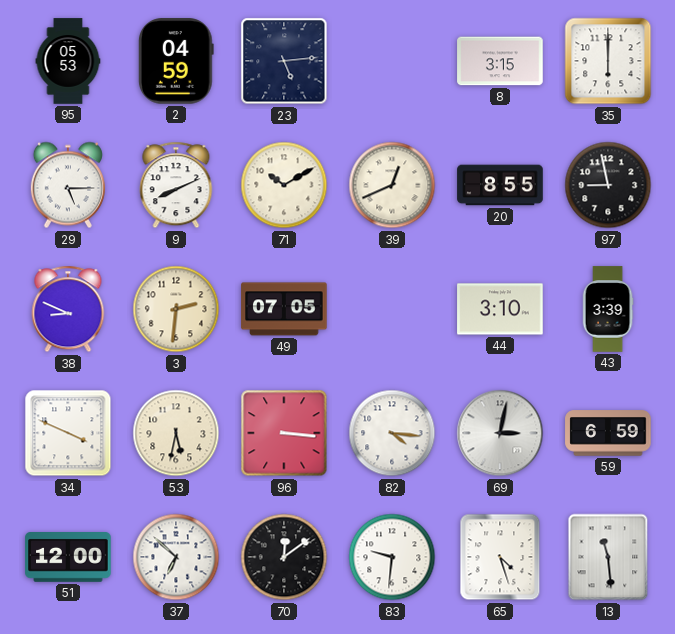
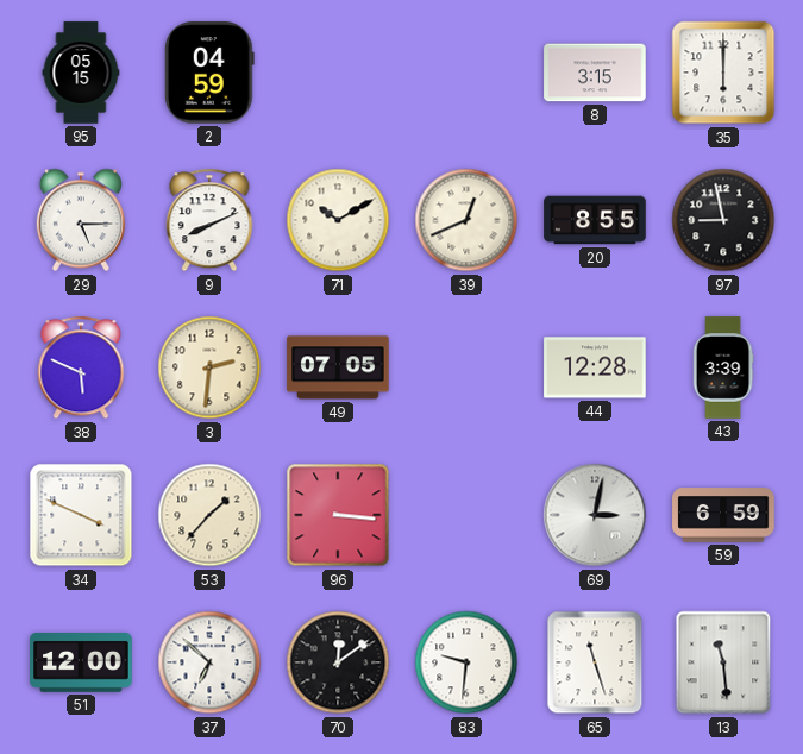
95: 05:53 -> 05:15
23: 5:14 -> none
38: 8:49 -> 5:49
44: 3:10 -> 12:28
53: 5:32 -> 1:37
82: 4:16 -> none
65: 4:27 -> 11:27
